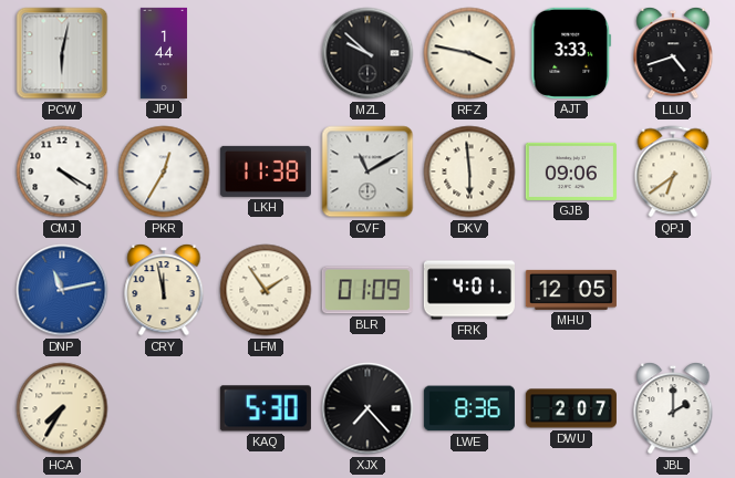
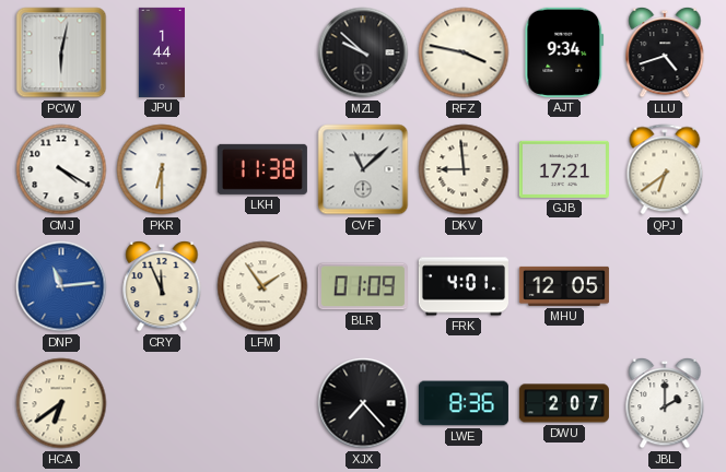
AJT: 3:33 -> 9:34
PKR: 12:35 -> 6:30
CVF: 11:10 -> 11:08
DKV: 5:59 -> 8:59
GJB: 09:06 -> 17:21
DNP: 11:13 -> 11:14
CRY: 11:58 -> 11:56
HCA: 7:35 -> 6:39
KAQ: 5:30 -> none
